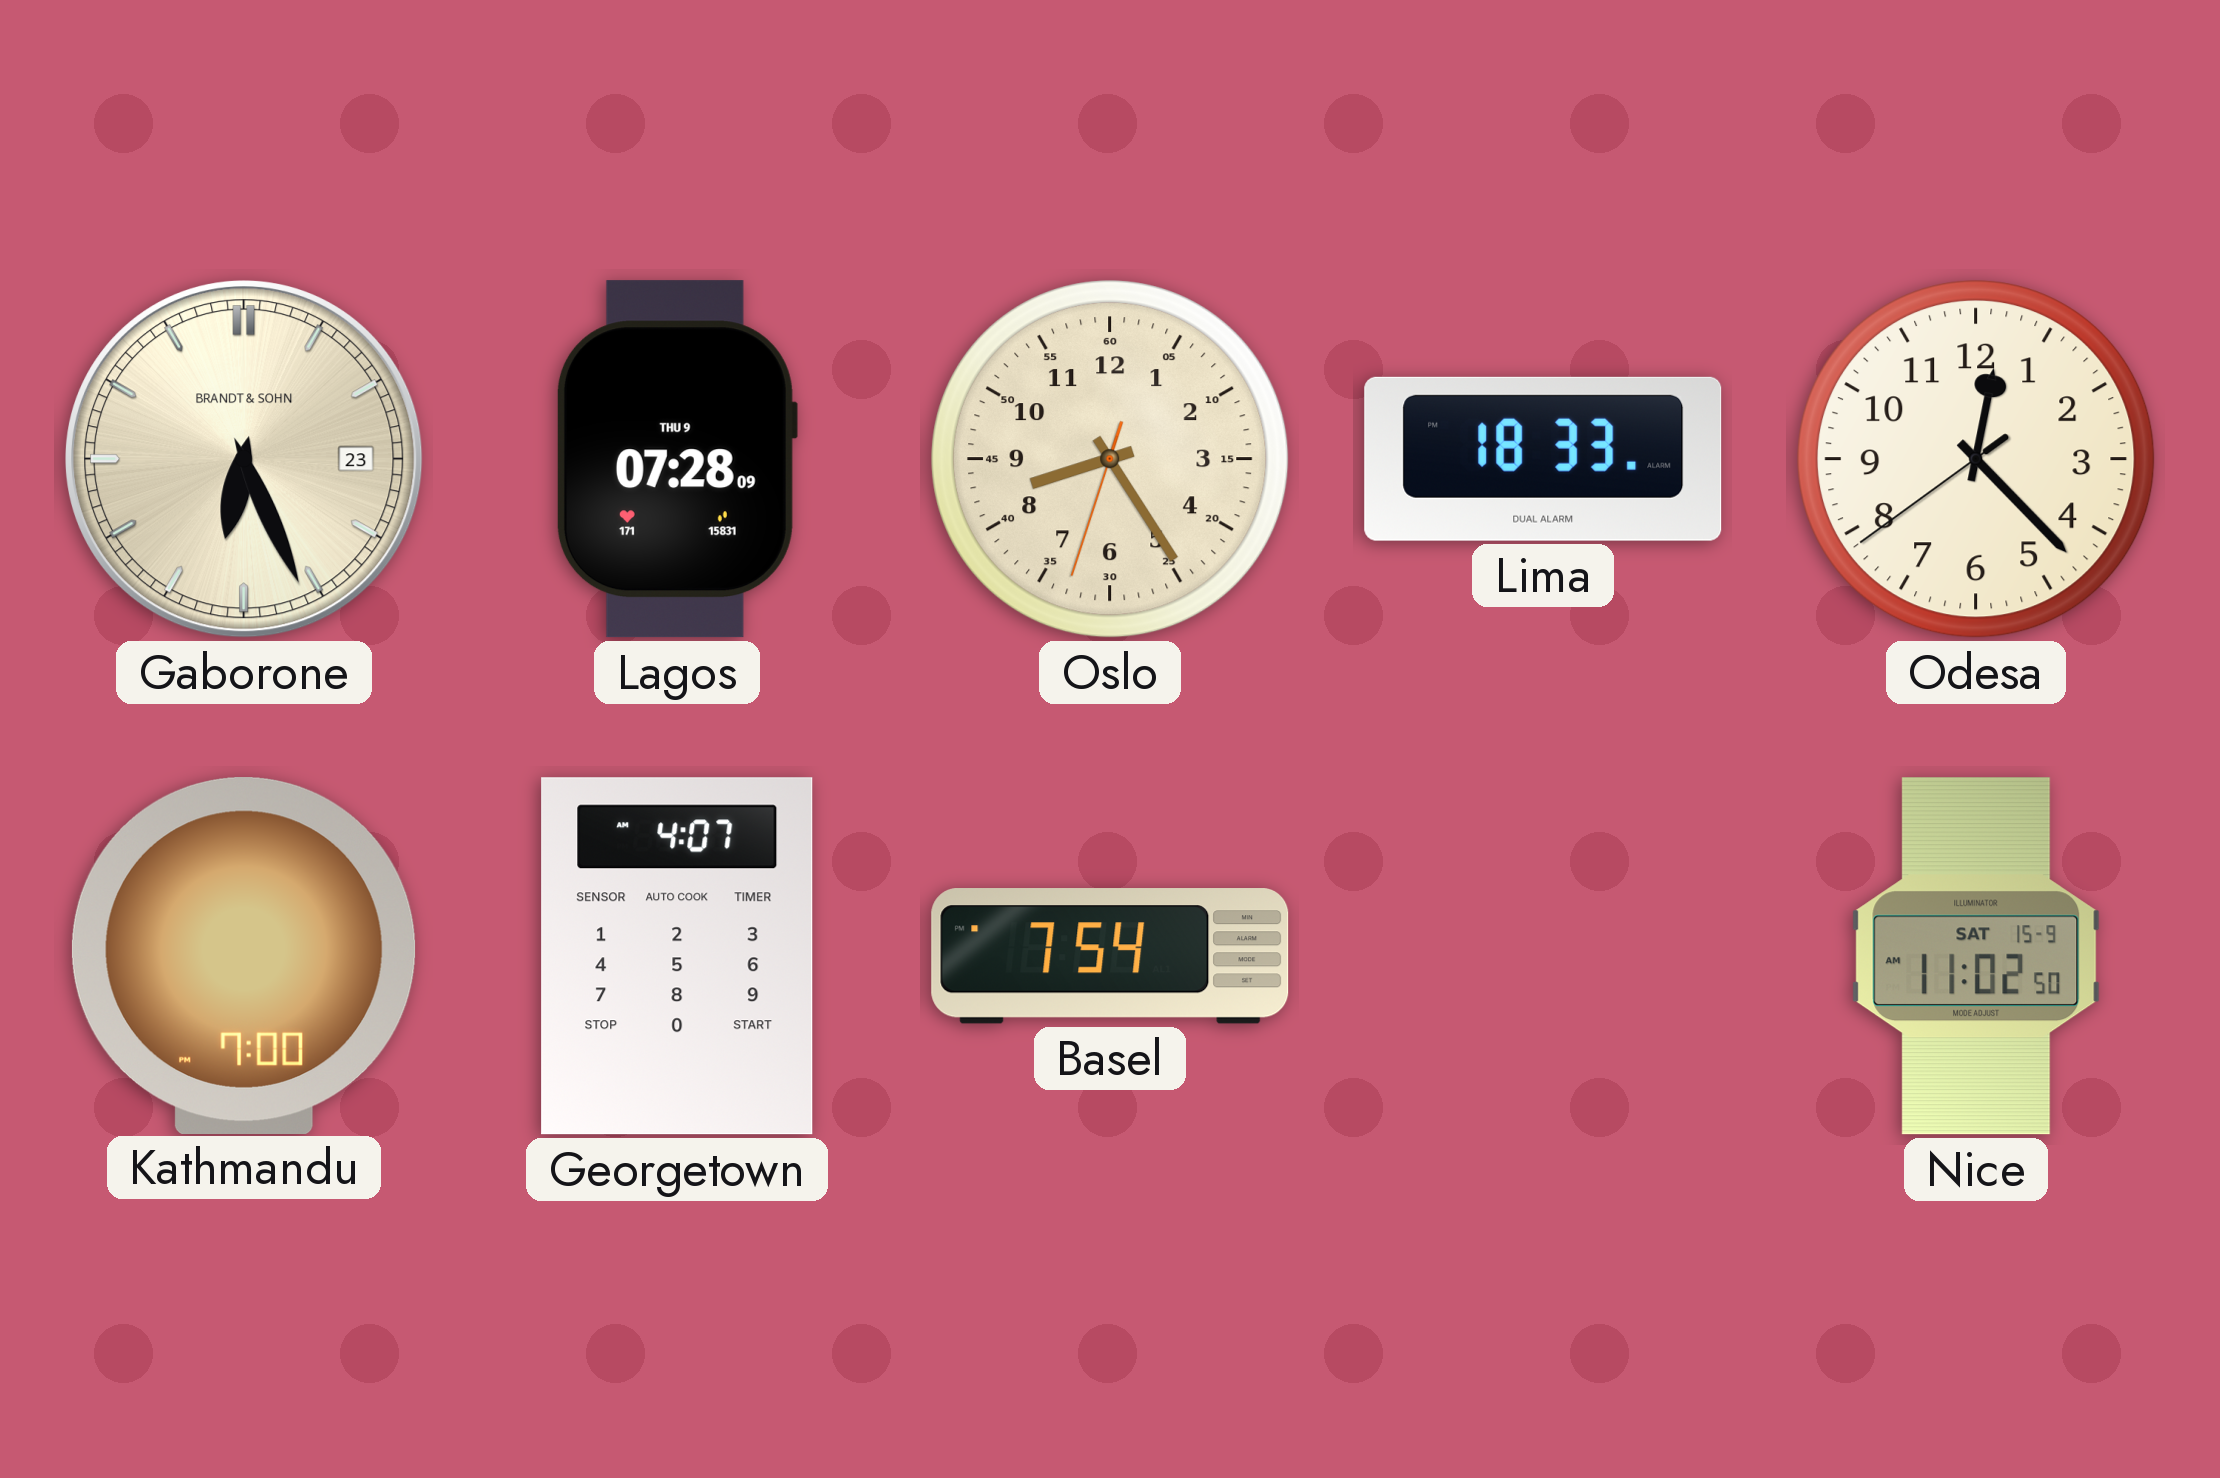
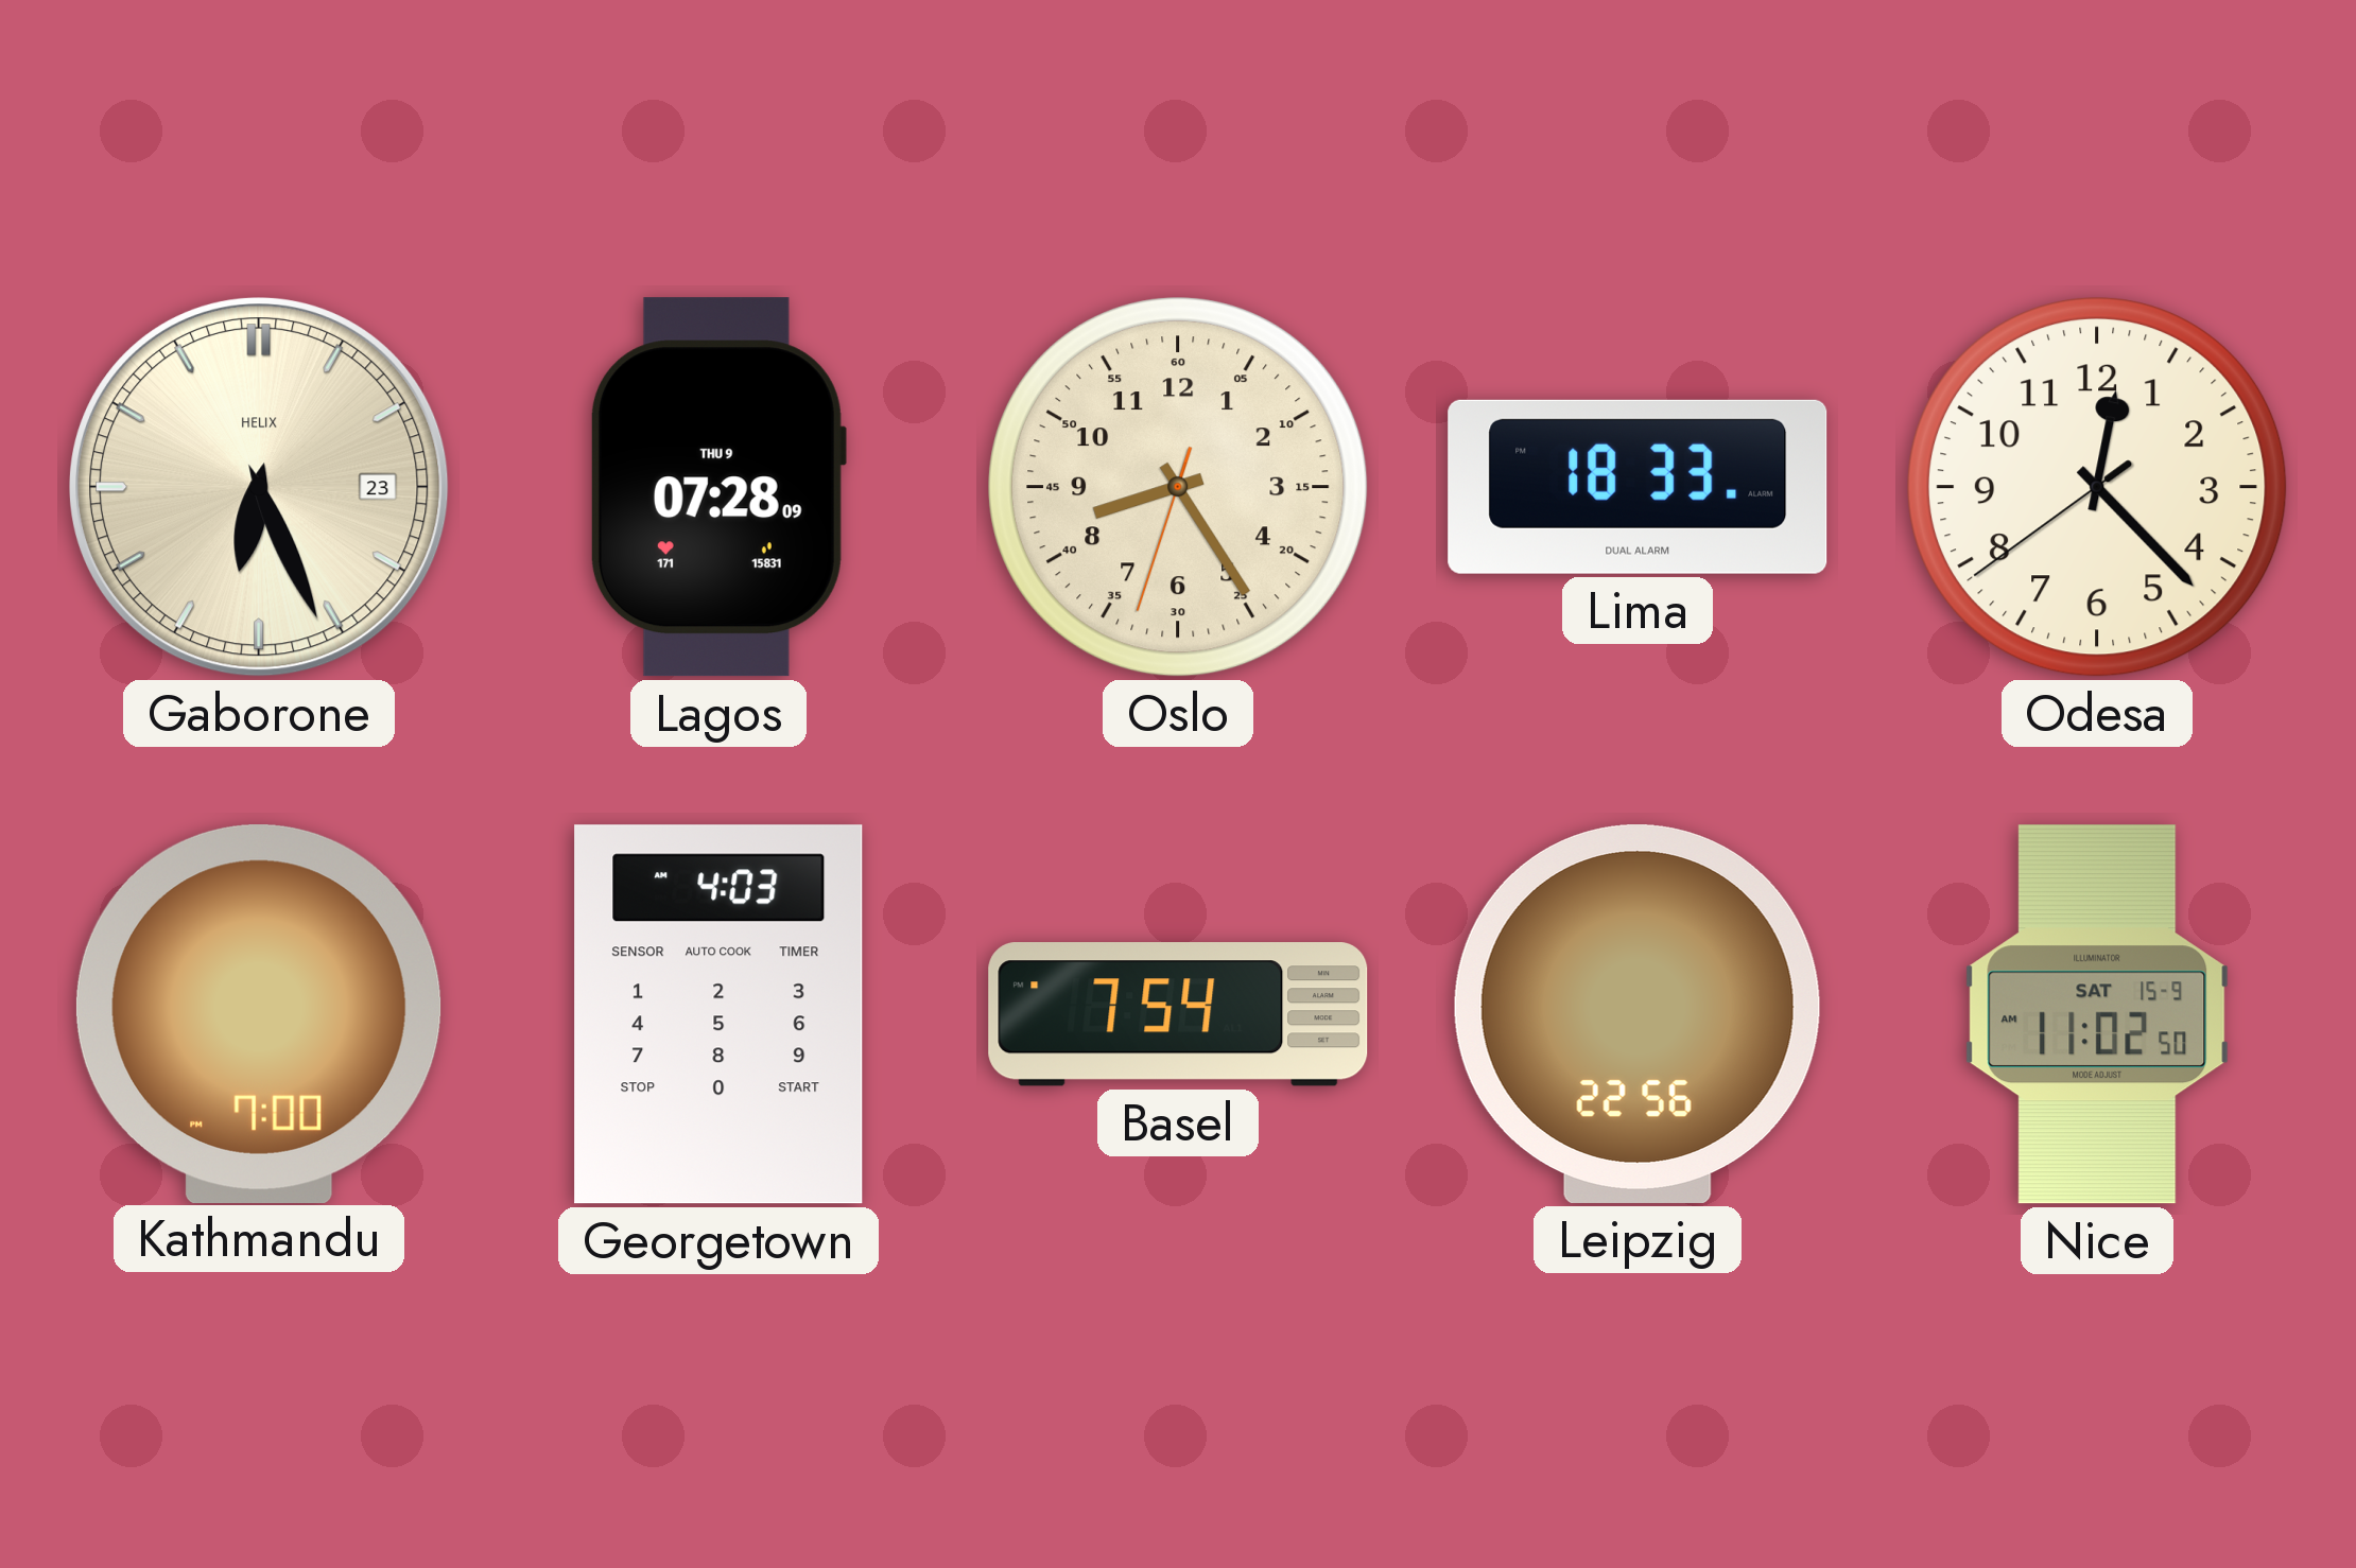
Gaborone brand: BRANDT & SOHN -> HELIX
Georgetown: 4:07 -> 4:03
Leipzig: none -> 22:56
